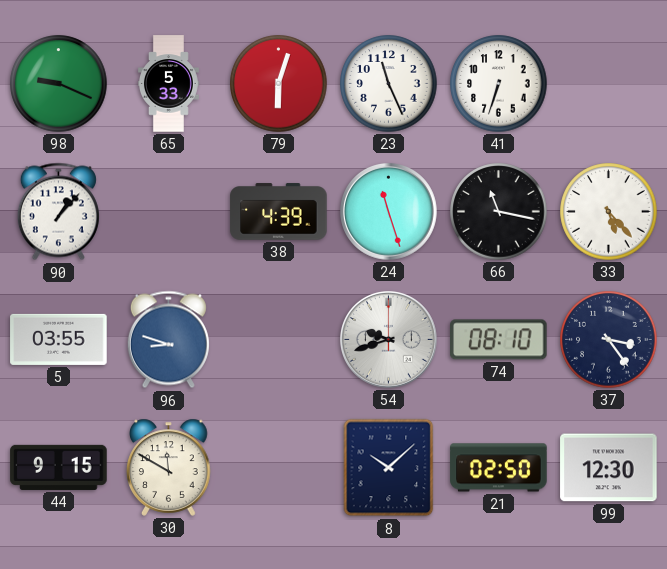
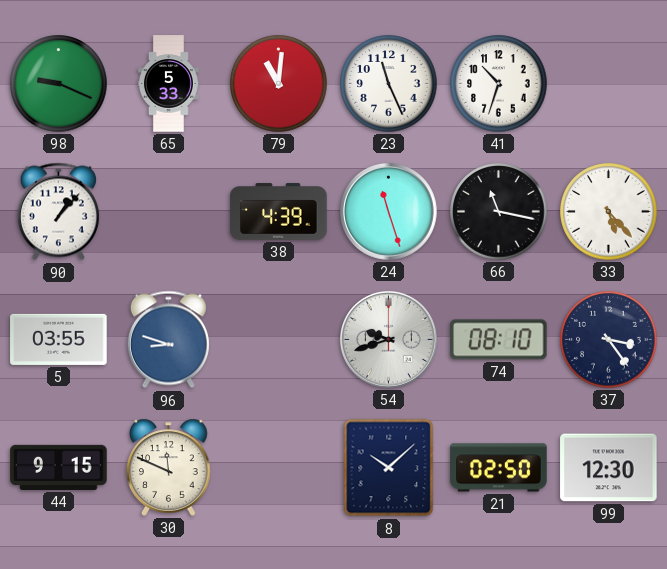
79: 6:03 -> 11:01
41: 6:33 -> 10:33
30: 11:50 -> 11:49
